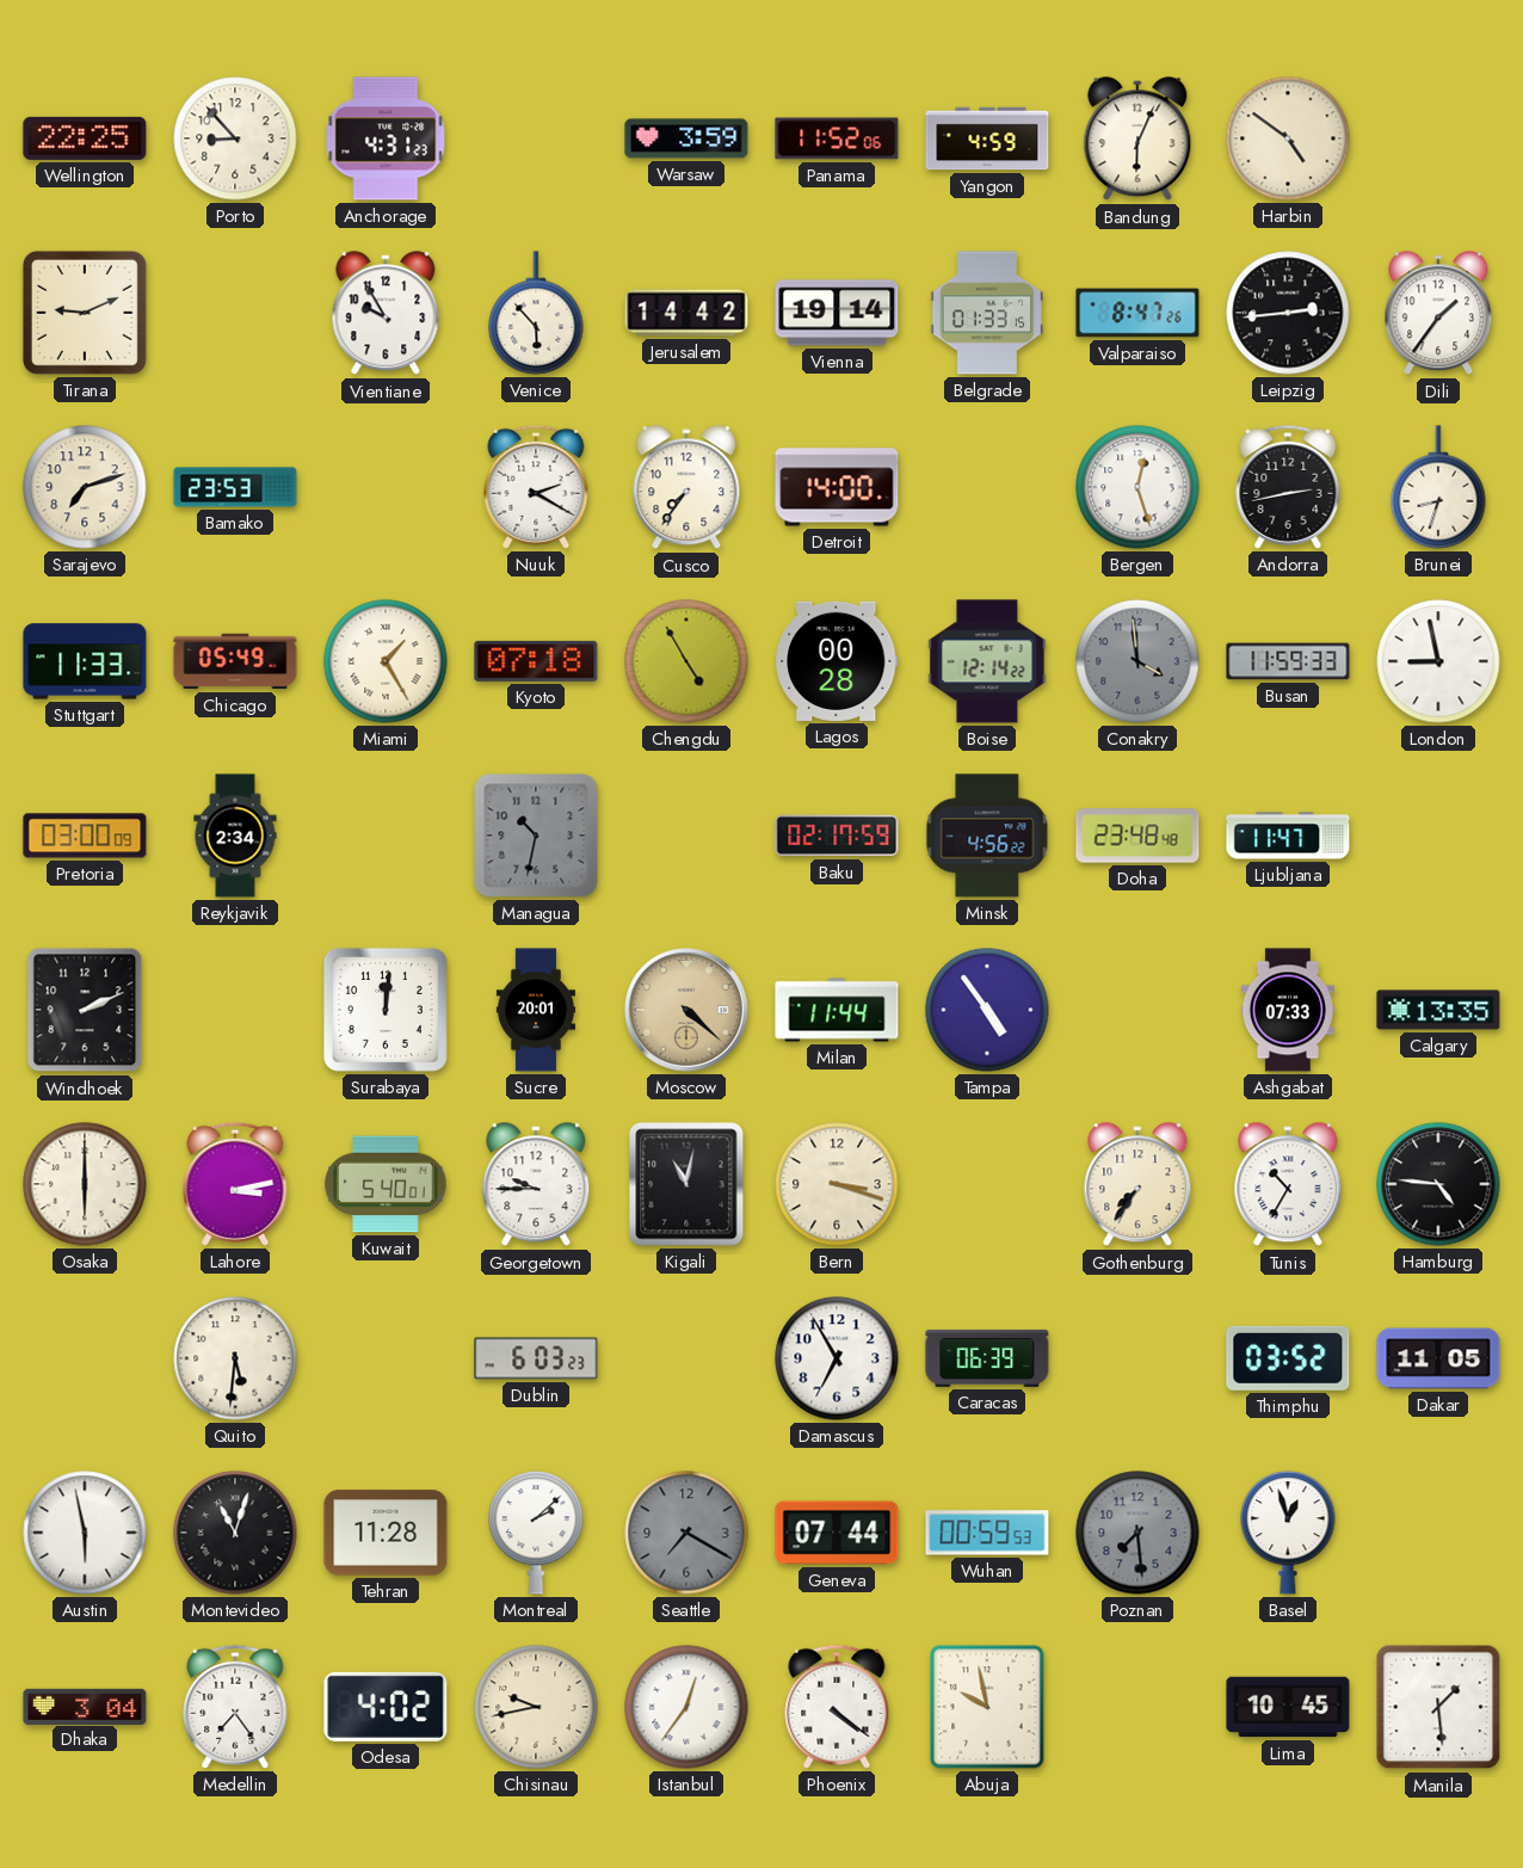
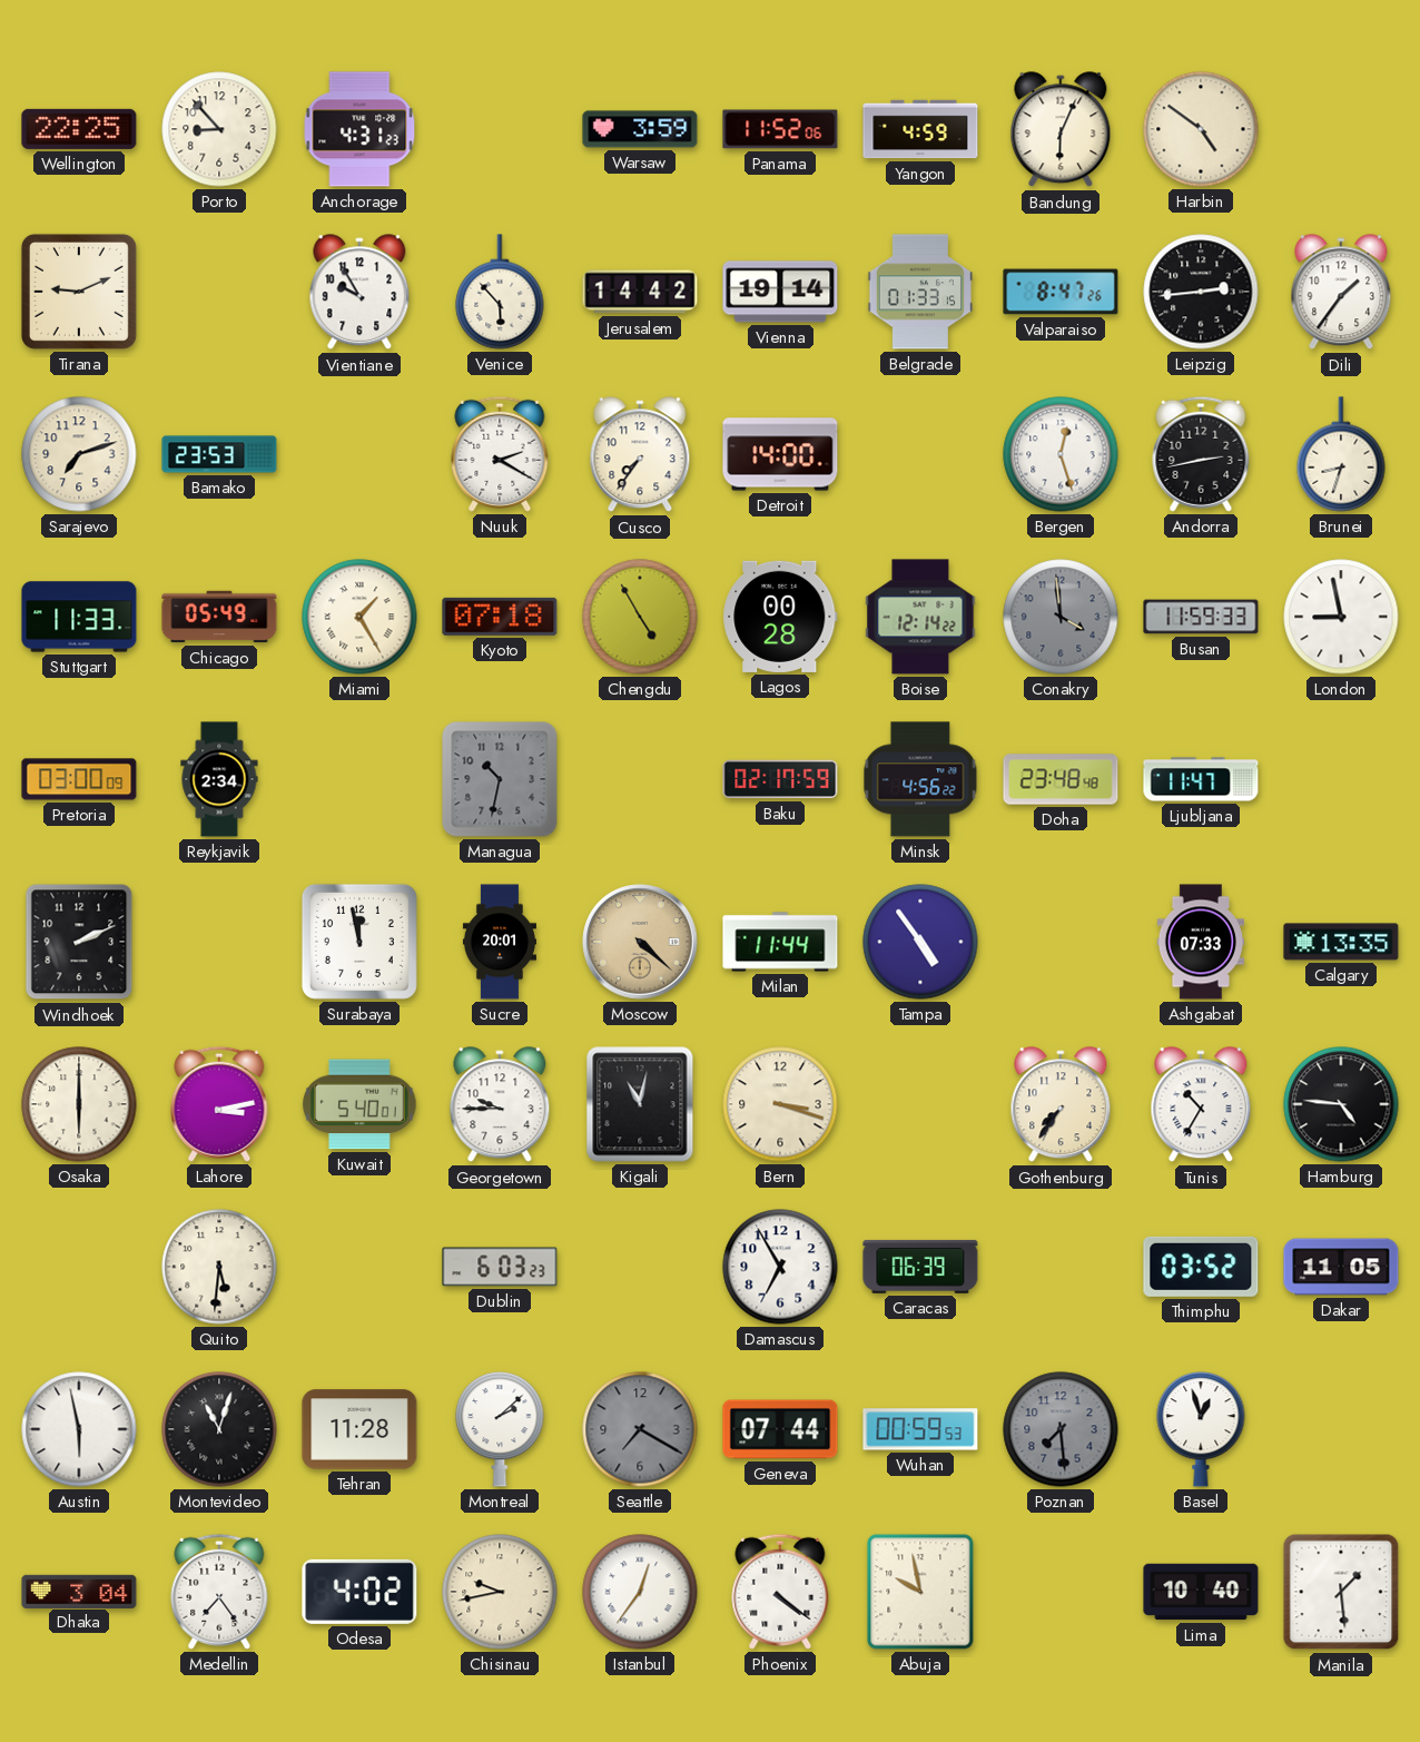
Surabaya: 12:01 -> 11:58
Lima: 10:45 -> 10:40
